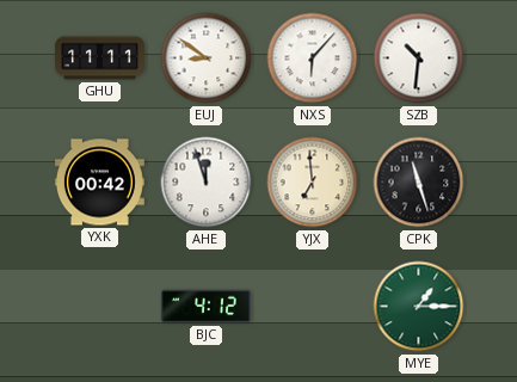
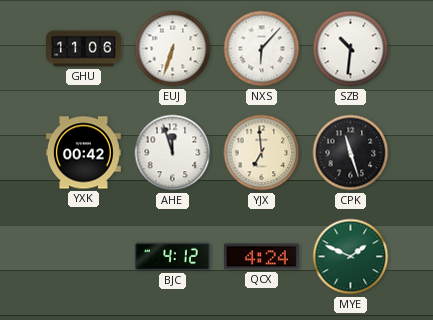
GHU: 11:11 -> 11:06
EUJ: 8:51 -> 6:33
QCX: none -> 4:24
MYE: 1:15 -> 1:49
